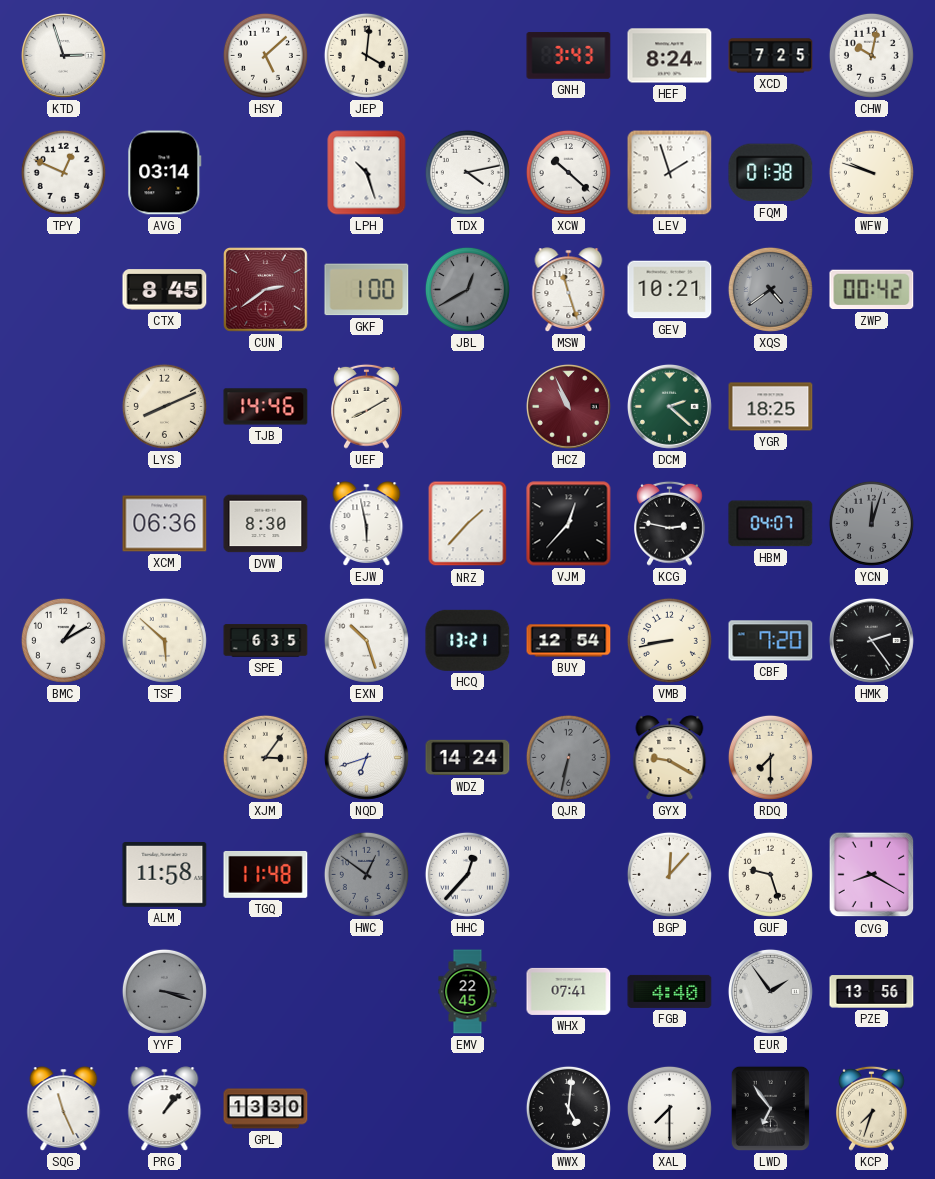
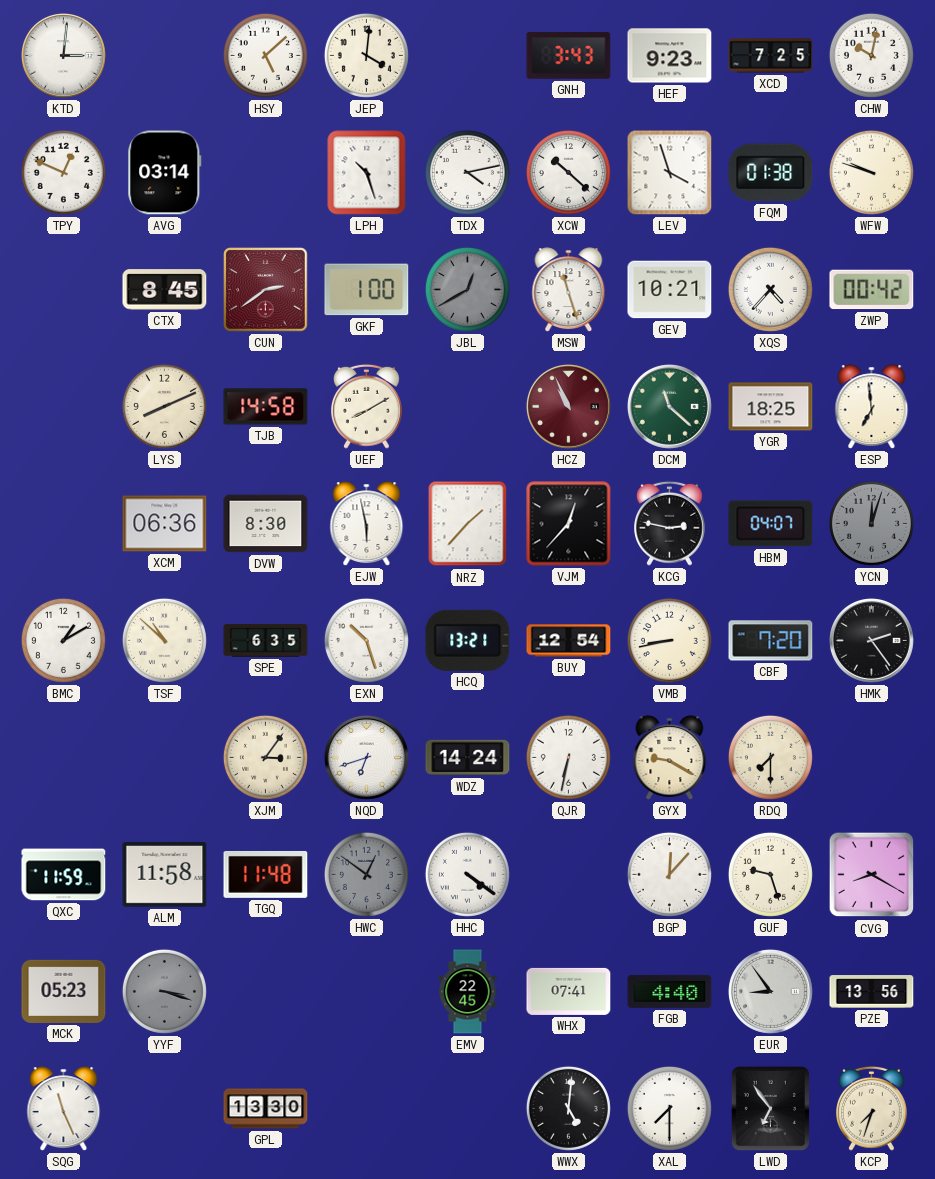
KTD: 2:57 -> 3:01
HEF: 8:24 -> 9:23
LEV: 1:57 -> 3:57
XQS: 4:39 -> 4:37
XQS dial: grey -> white
TJB: 14:46 -> 14:58
DCM: 2:22 -> 11:22
ESP: none -> 6:59
TSF: 5:52 -> 10:52
QJR dial: grey -> white
QXC: none -> 11:59
HHC: 12:37 -> 4:21
MCK: none -> 05:23
EUR: 1:54 -> 8:54
PRG: 1:07 -> none
